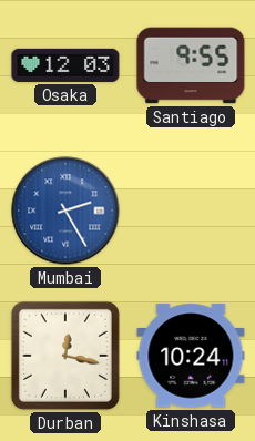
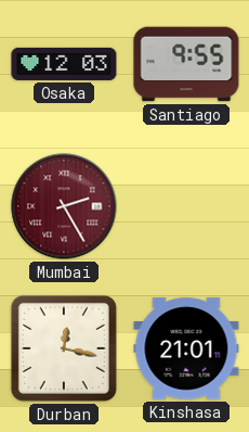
Mumbai dial: blue -> burgundy
Kinshasa: 10:24 -> 21:01
